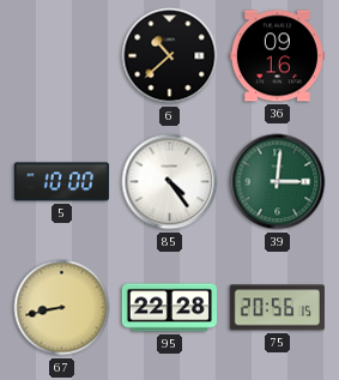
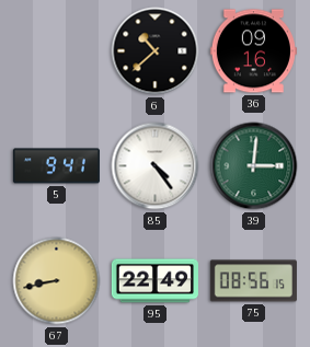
5: 10:00 -> 9:41
95: 22:28 -> 22:49
75: 20:56 -> 08:56
